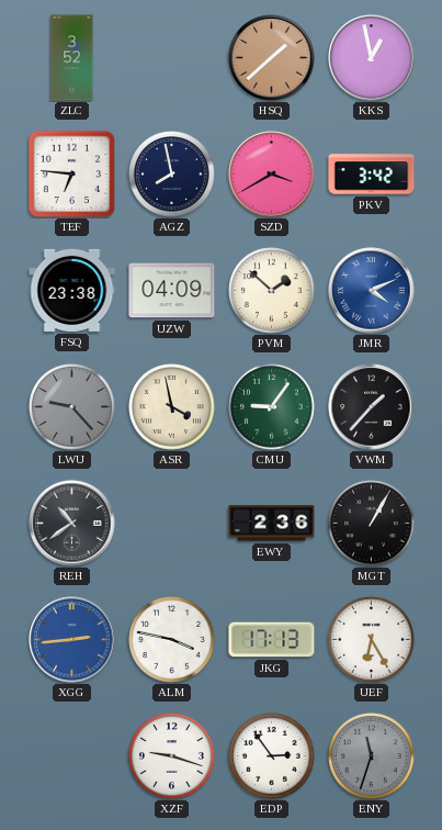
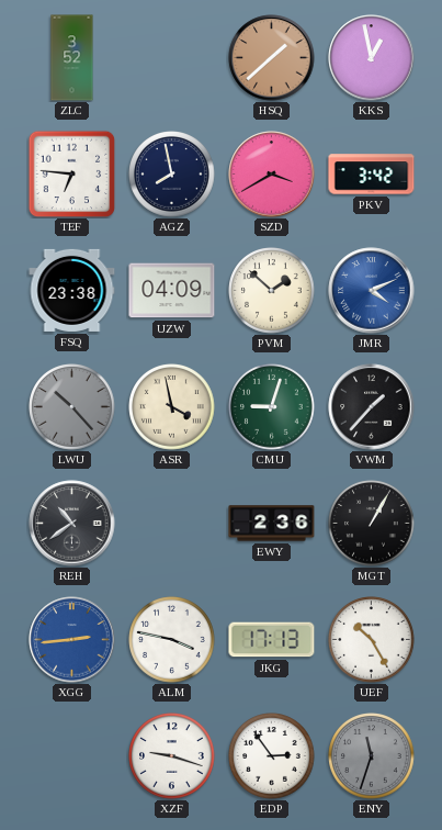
LWU: 9:23 -> 10:23
CMU: 9:06 -> 9:03
UEF: 6:25 -> 10:25
